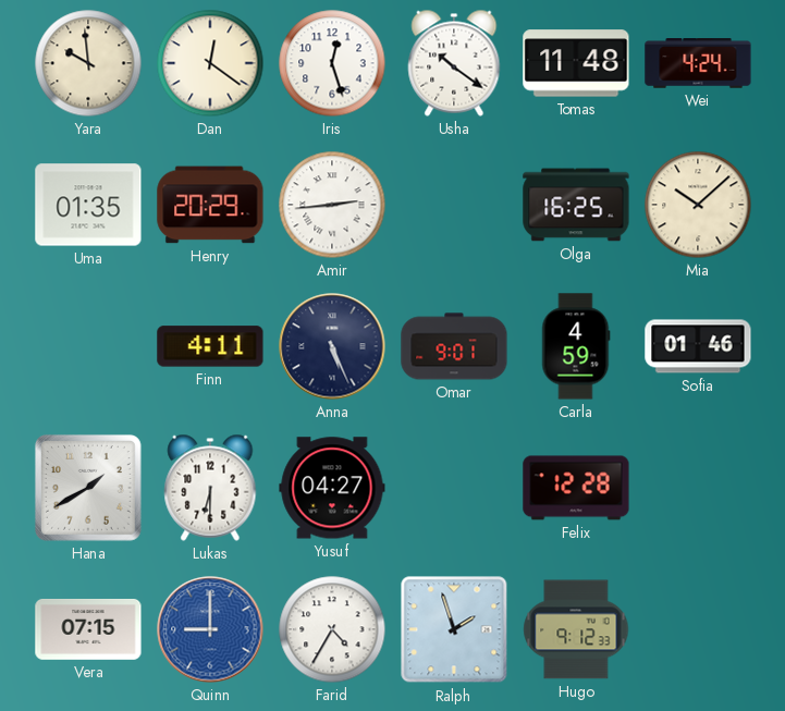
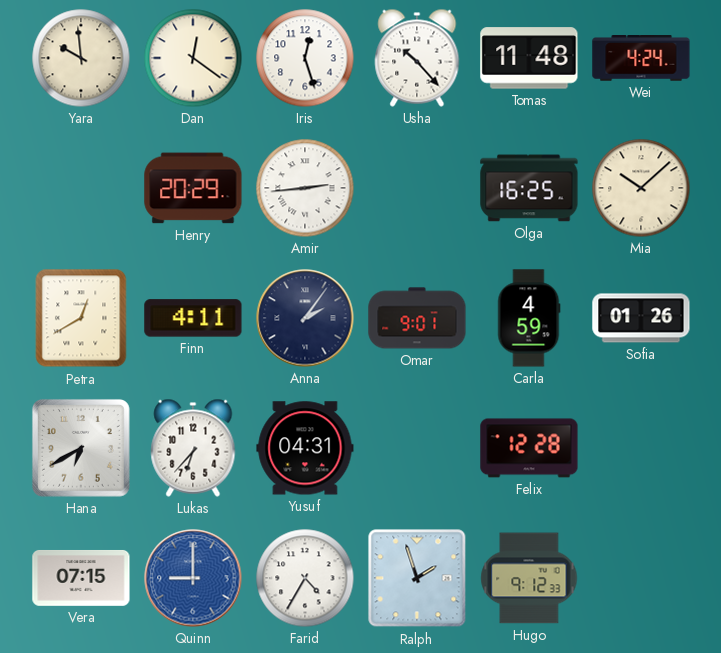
Usha: 10:21 -> 10:23
Uma: 01:35 -> none
Petra: none -> 12:40
Anna: 5:26 -> 2:06
Sofia: 01:46 -> 01:26
Hana: 1:40 -> 6:40
Lukas: 6:30 -> 6:37
Yusuf: 04:27 -> 04:31
